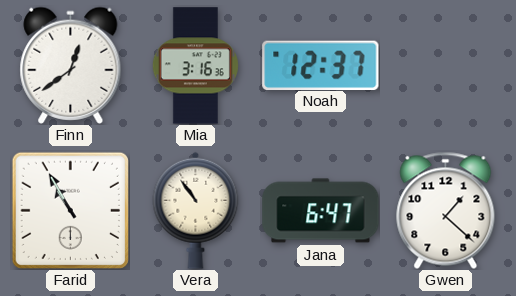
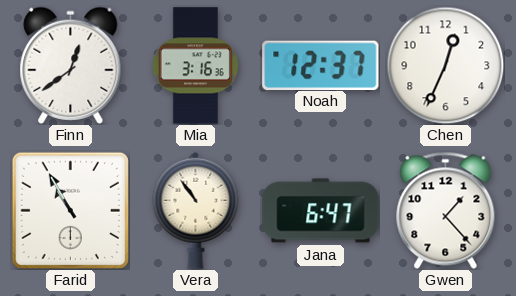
Chen: none -> 12:34
Gwen: 1:22 -> 1:23
